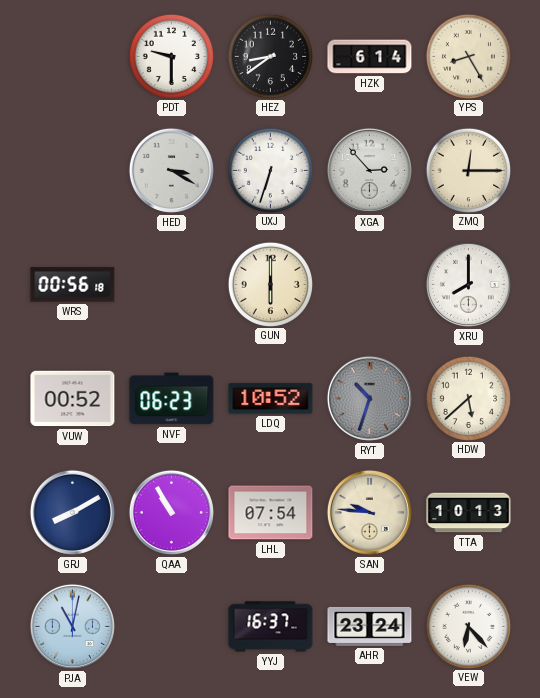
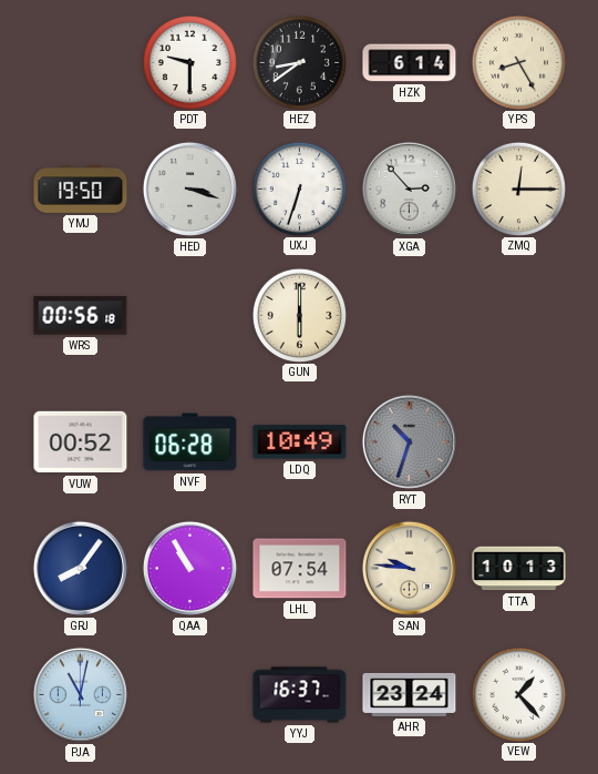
YMJ: none -> 19:50
HED: 3:20 -> 3:18
XRU: 8:00 -> none
NVF: 06:23 -> 06:28
LDQ: 10:52 -> 10:49
HDW: 5:38 -> none
GRJ: 8:10 -> 8:06
VEW: 6:23 -> 1:23
